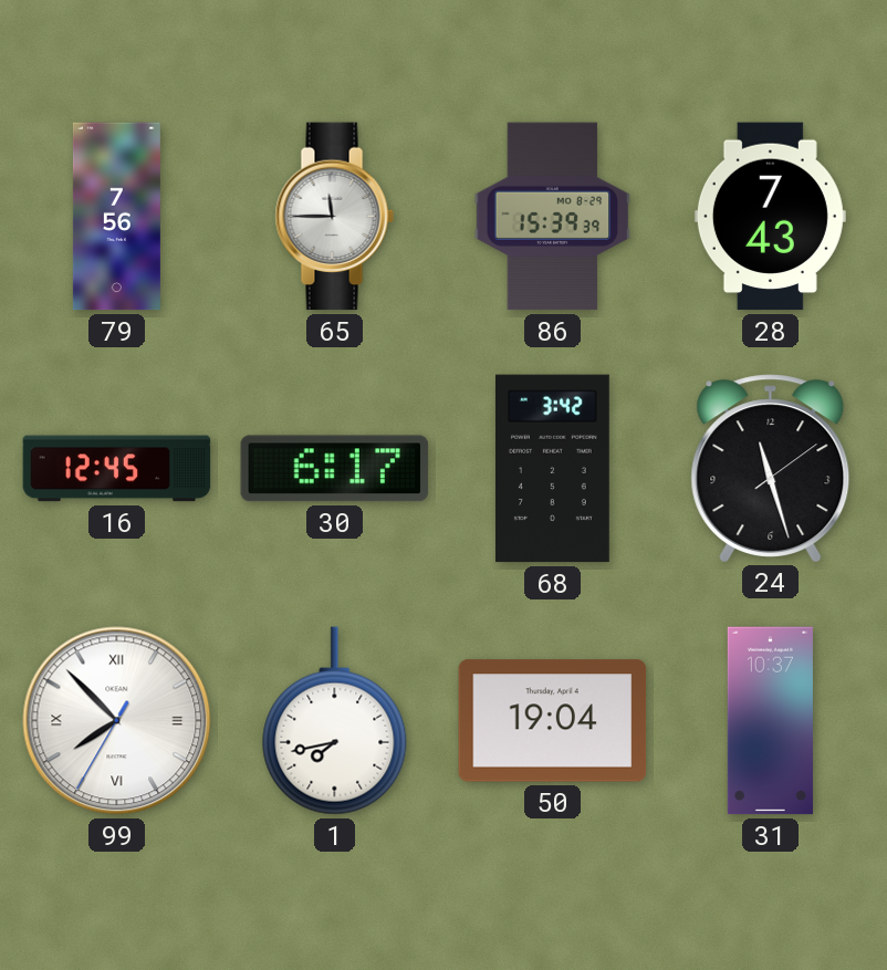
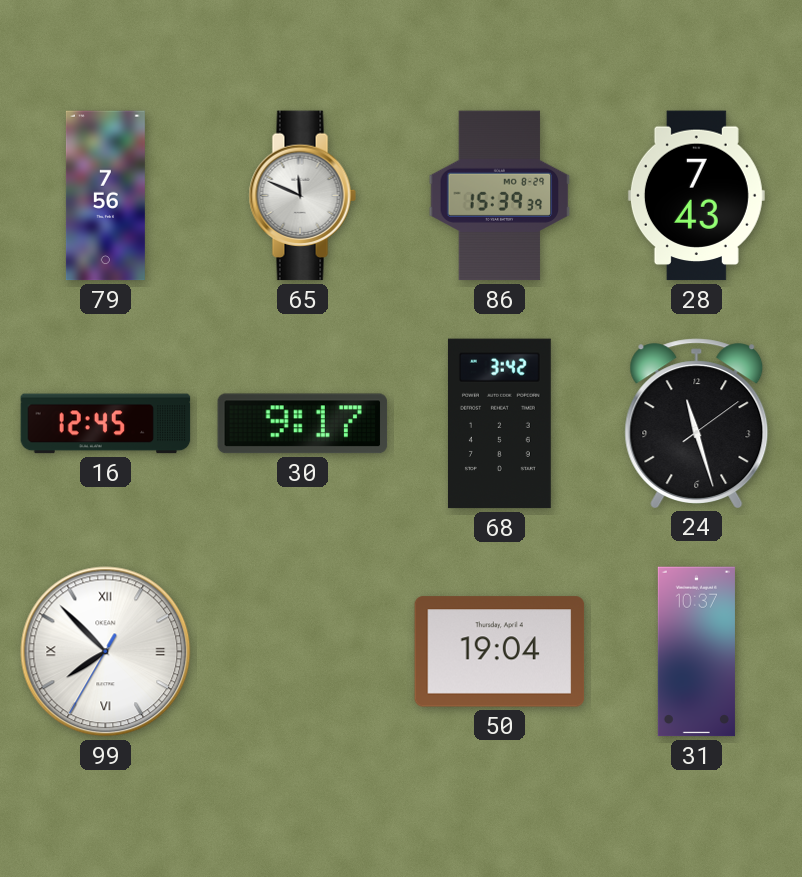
65: 11:45 -> 11:49
30: 6:17 -> 9:17
1: 7:43 -> none
